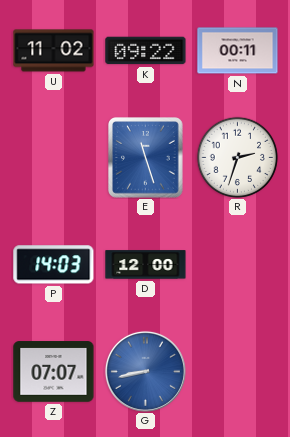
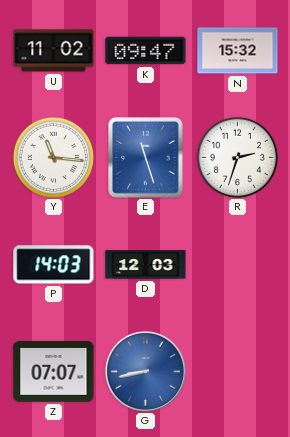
K: 09:22 -> 09:47
N: 00:11 -> 15:32
Y: none -> 11:16
D: 12:00 -> 12:03
